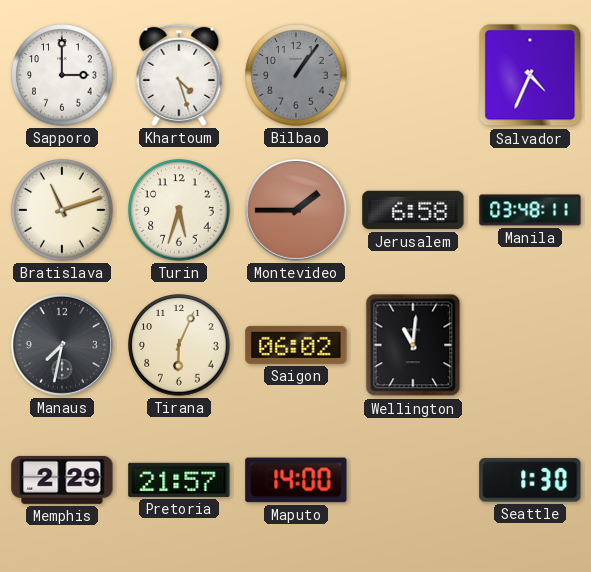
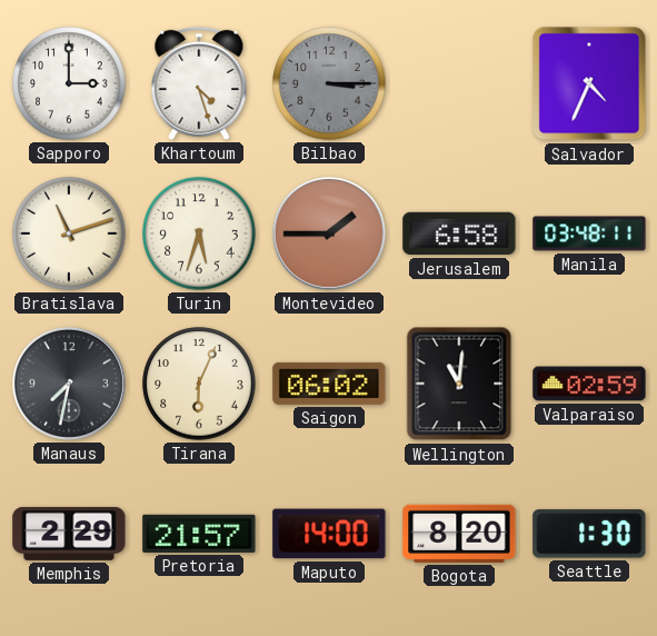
Bilbao: 1:06 -> 3:15
Valparaiso: none -> 02:59
Bogota: none -> 8:20
